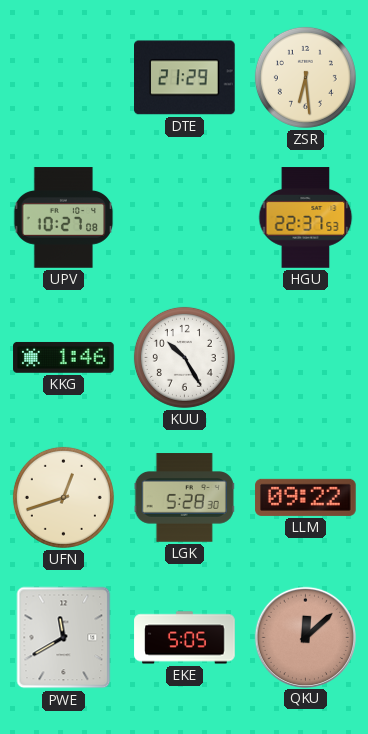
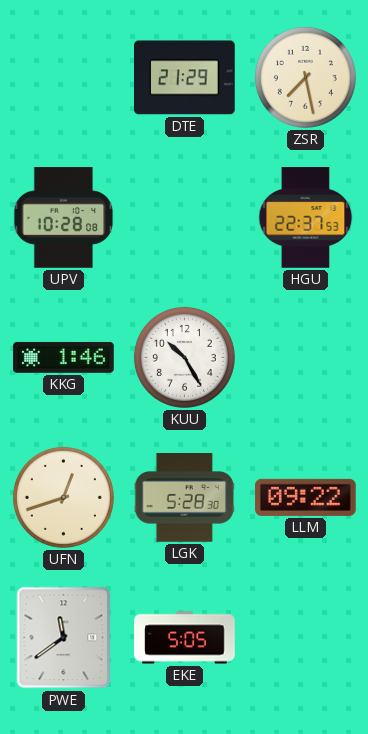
ZSR: 6:29 -> 7:28
UPV: 10:27 -> 10:28
PWE: 11:40 -> 11:39
QKU: 12:08 -> none
